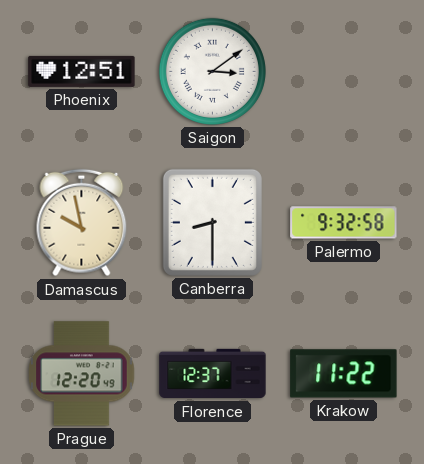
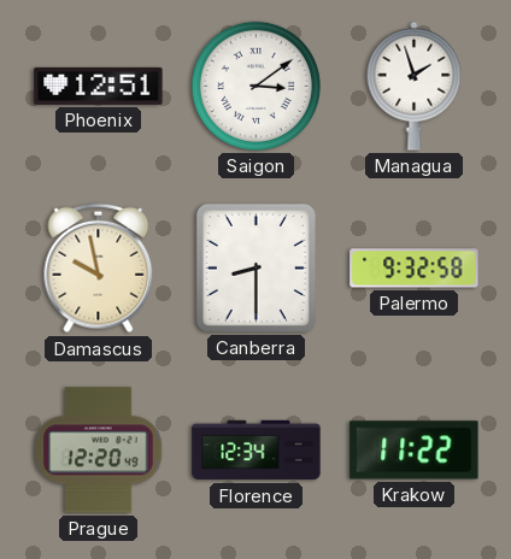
Managua: none -> 1:57
Florence: 12:37 -> 12:34
